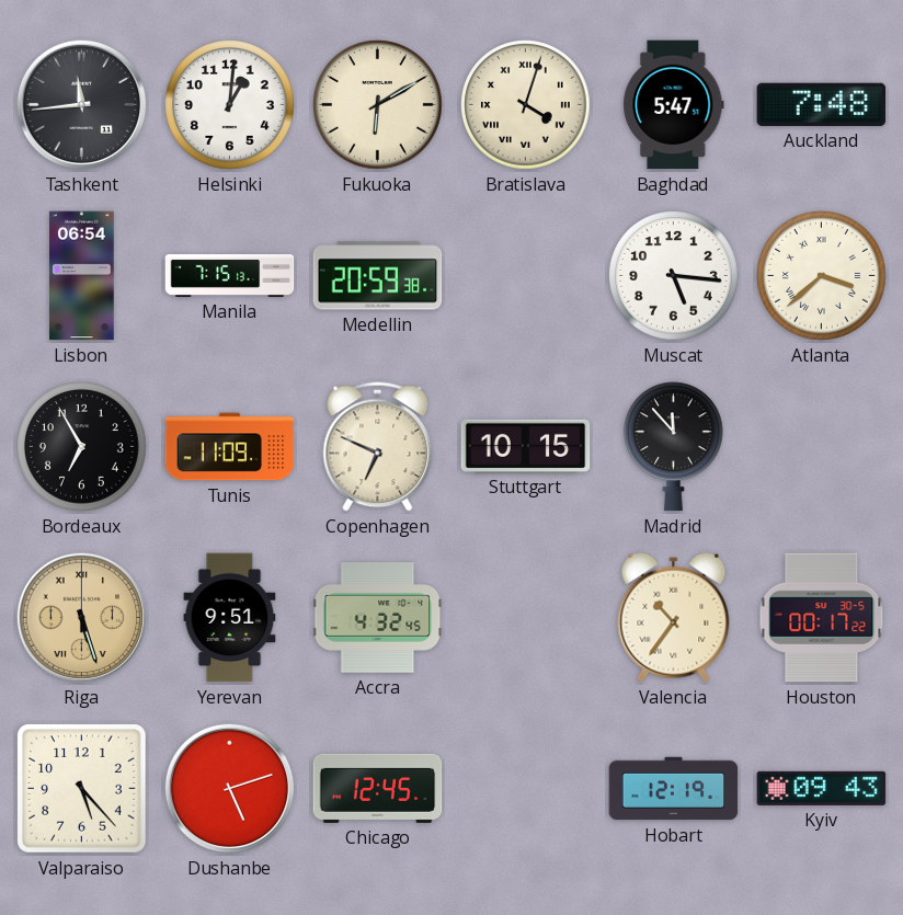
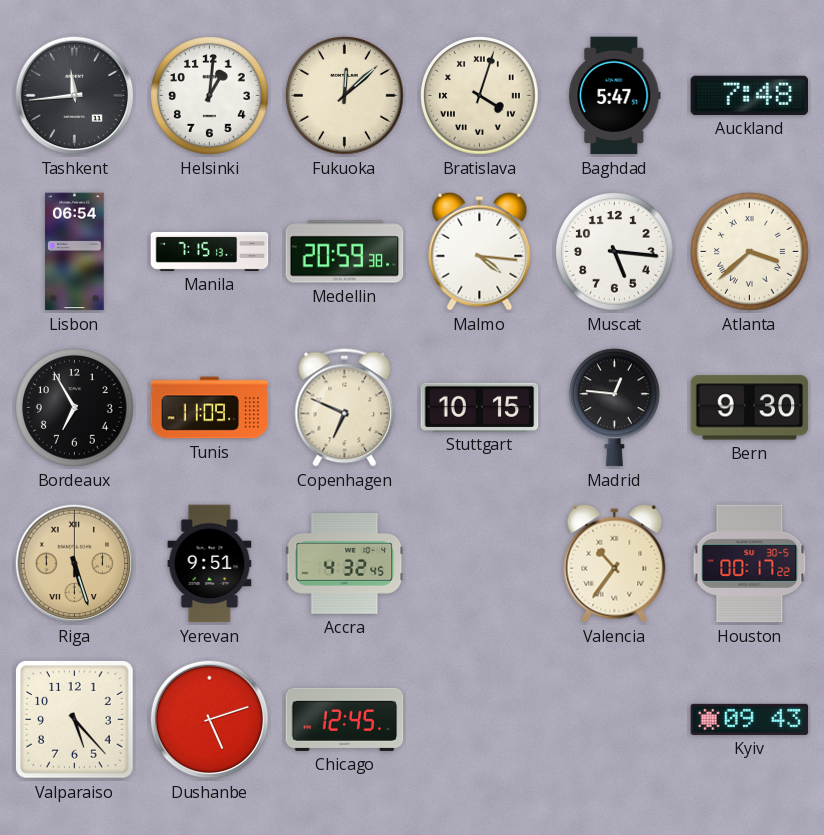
Fukuoka: 6:10 -> 12:08
Malmo: none -> 4:16
Madrid: 11:53 -> 12:46
Bern: none -> 9:30
Hobart: 12:19 -> none
